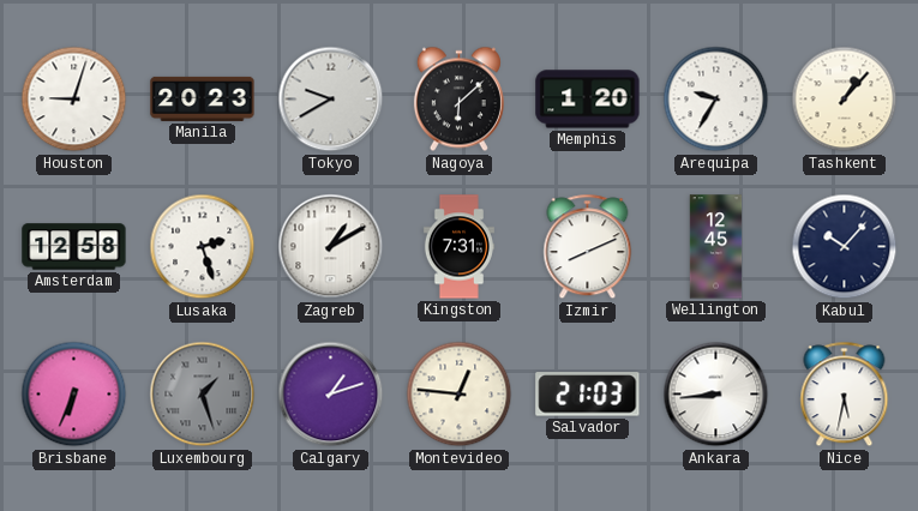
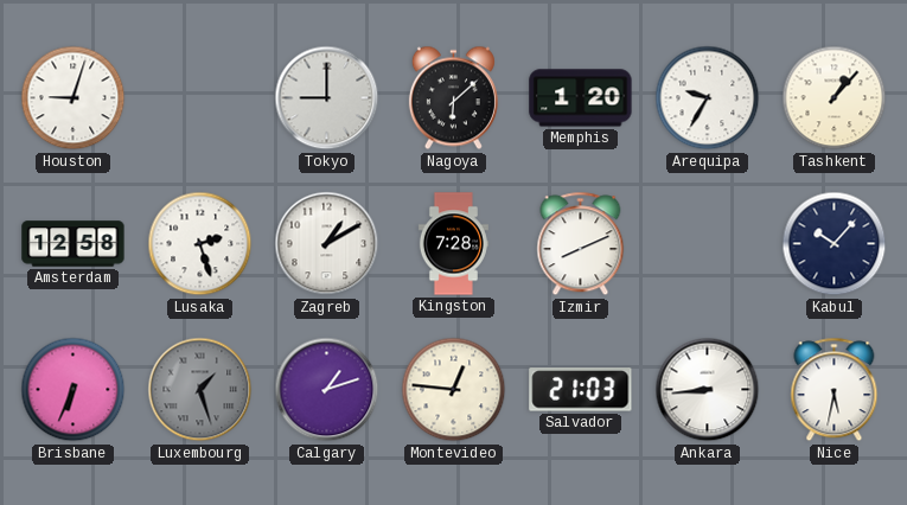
Manila: 20:23 -> none
Tokyo: 9:40 -> 9:00
Kingston: 7:31 -> 7:28
Wellington: 12:45 -> none
